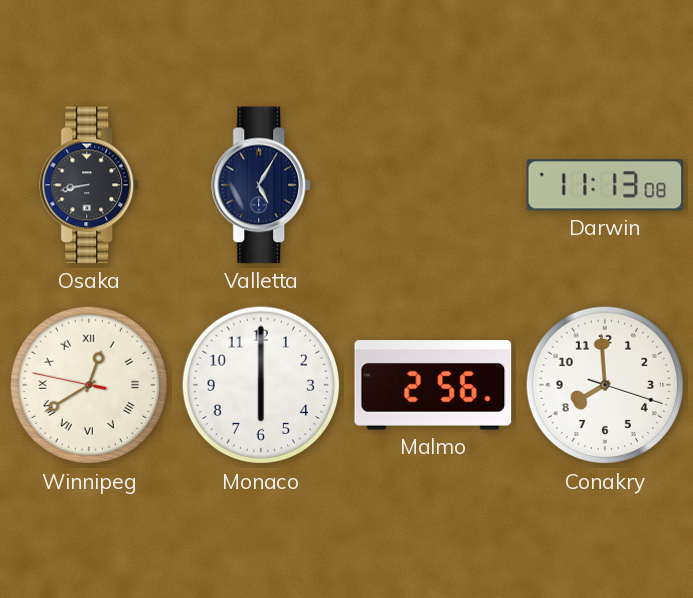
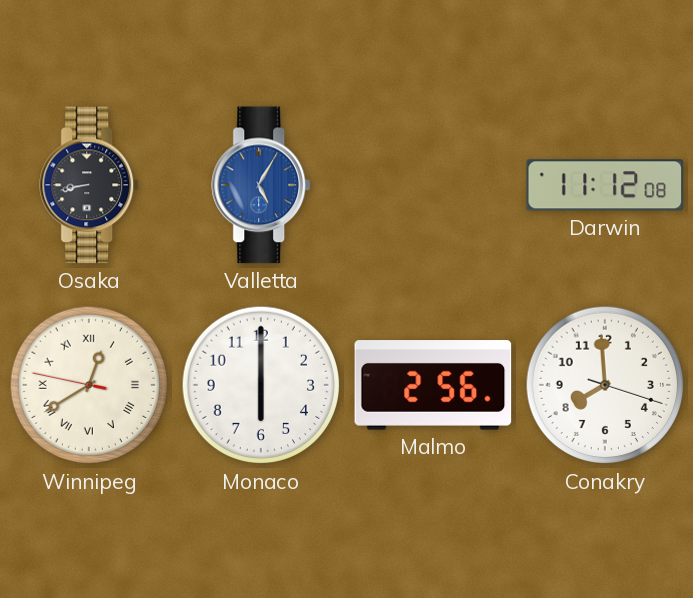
Valletta dial: navy -> blue
Darwin: 11:13 -> 11:12
